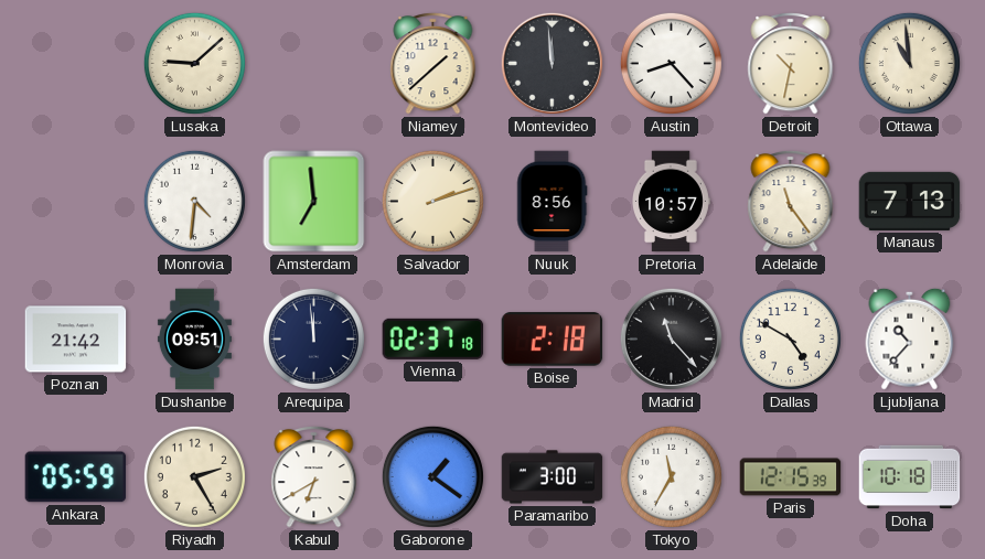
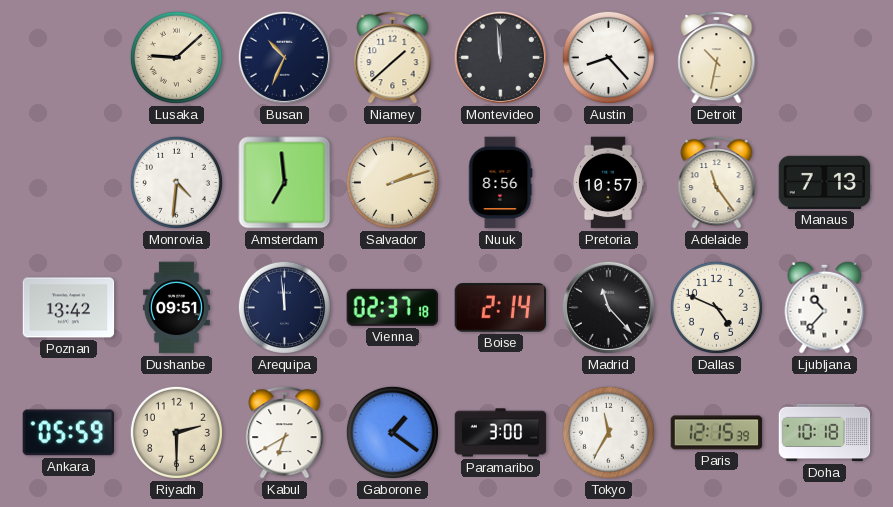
Busan: none -> 10:34
Ottawa: 10:59 -> none
Poznan: 21:42 -> 13:42
Boise: 2:18 -> 2:14
Dallas: 4:50 -> 4:49
Riyadh: 2:25 -> 2:30
